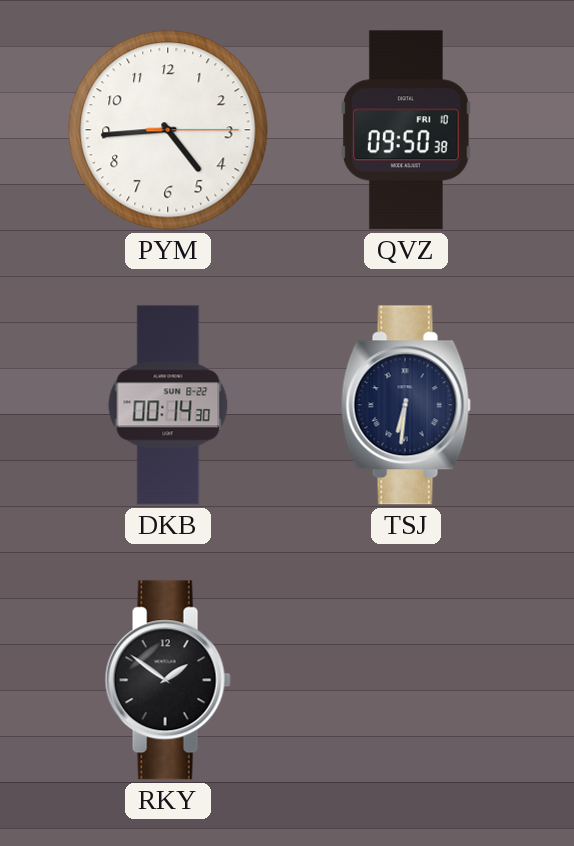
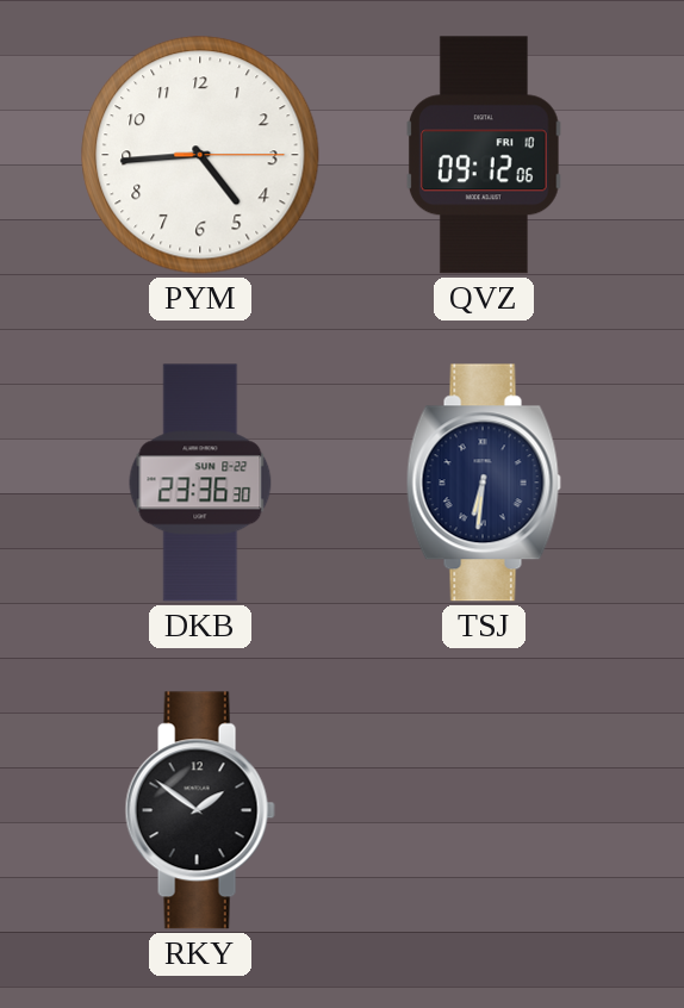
QVZ: 09:50 -> 09:12
DKB: 00:14 -> 23:36
